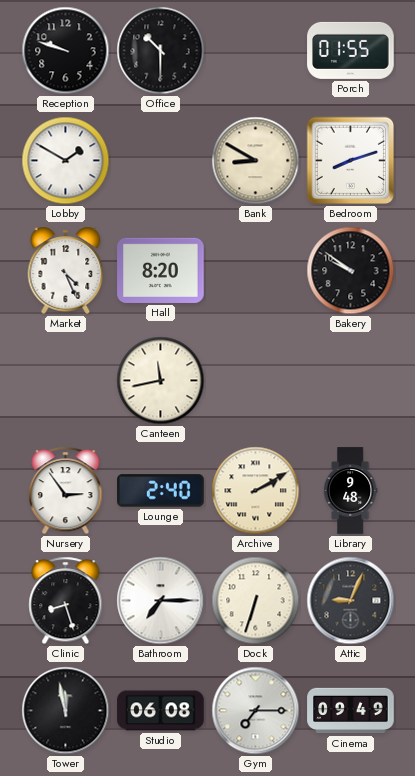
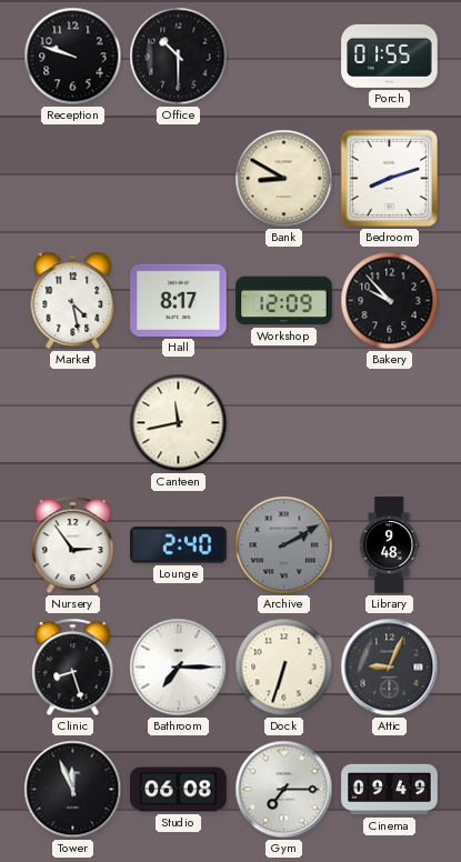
Lobby: 1:50 -> none
Market: 4:26 -> 4:28
Hall: 8:20 -> 8:17
Workshop: none -> 12:09
Bakery: 9:51 -> 9:53
Archive dial: cream -> grey
Tower: 11:58 -> 11:56
